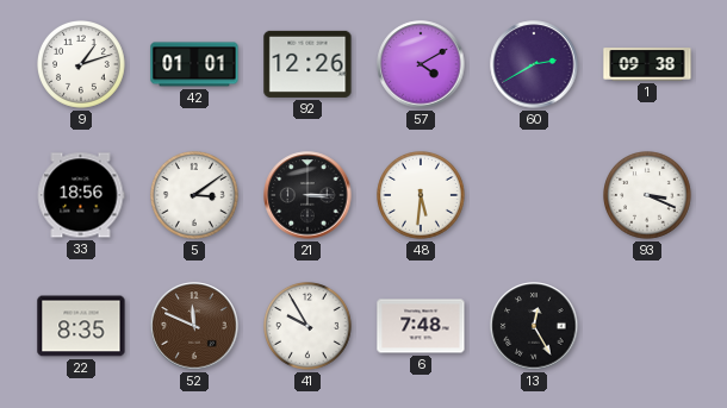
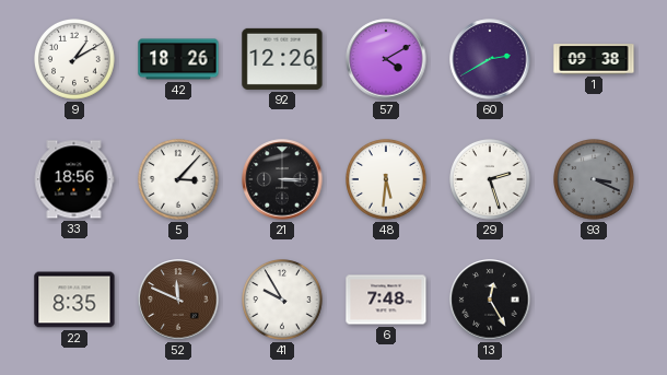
9: 1:12 -> 1:10
42: 01:01 -> 18:26
5: 3:09 -> 3:07
29: none -> 2:27
93 dial: white -> grey
